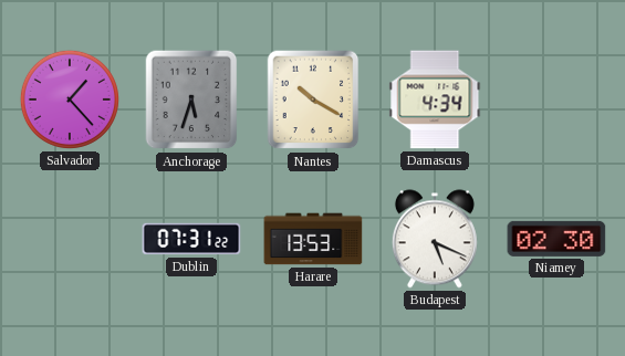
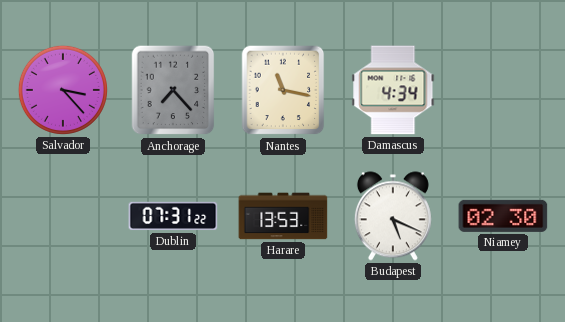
Salvador: 1:23 -> 3:23
Anchorage: 5:33 -> 7:23
Nantes: 10:20 -> 11:17
